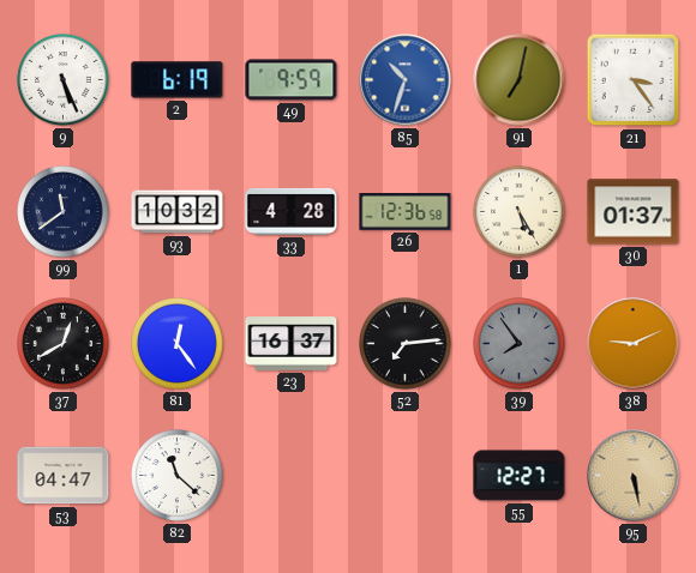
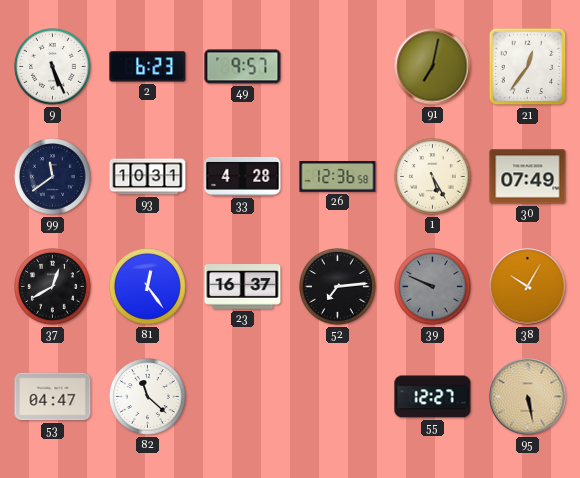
2: 6:19 -> 6:23
49: 9:59 -> 9:57
85: 10:33 -> none
21: 3:24 -> 12:36
93: 10:32 -> 10:31
30: 01:37 -> 07:49
39: 7:54 -> 9:49
38: 9:11 -> 10:05
